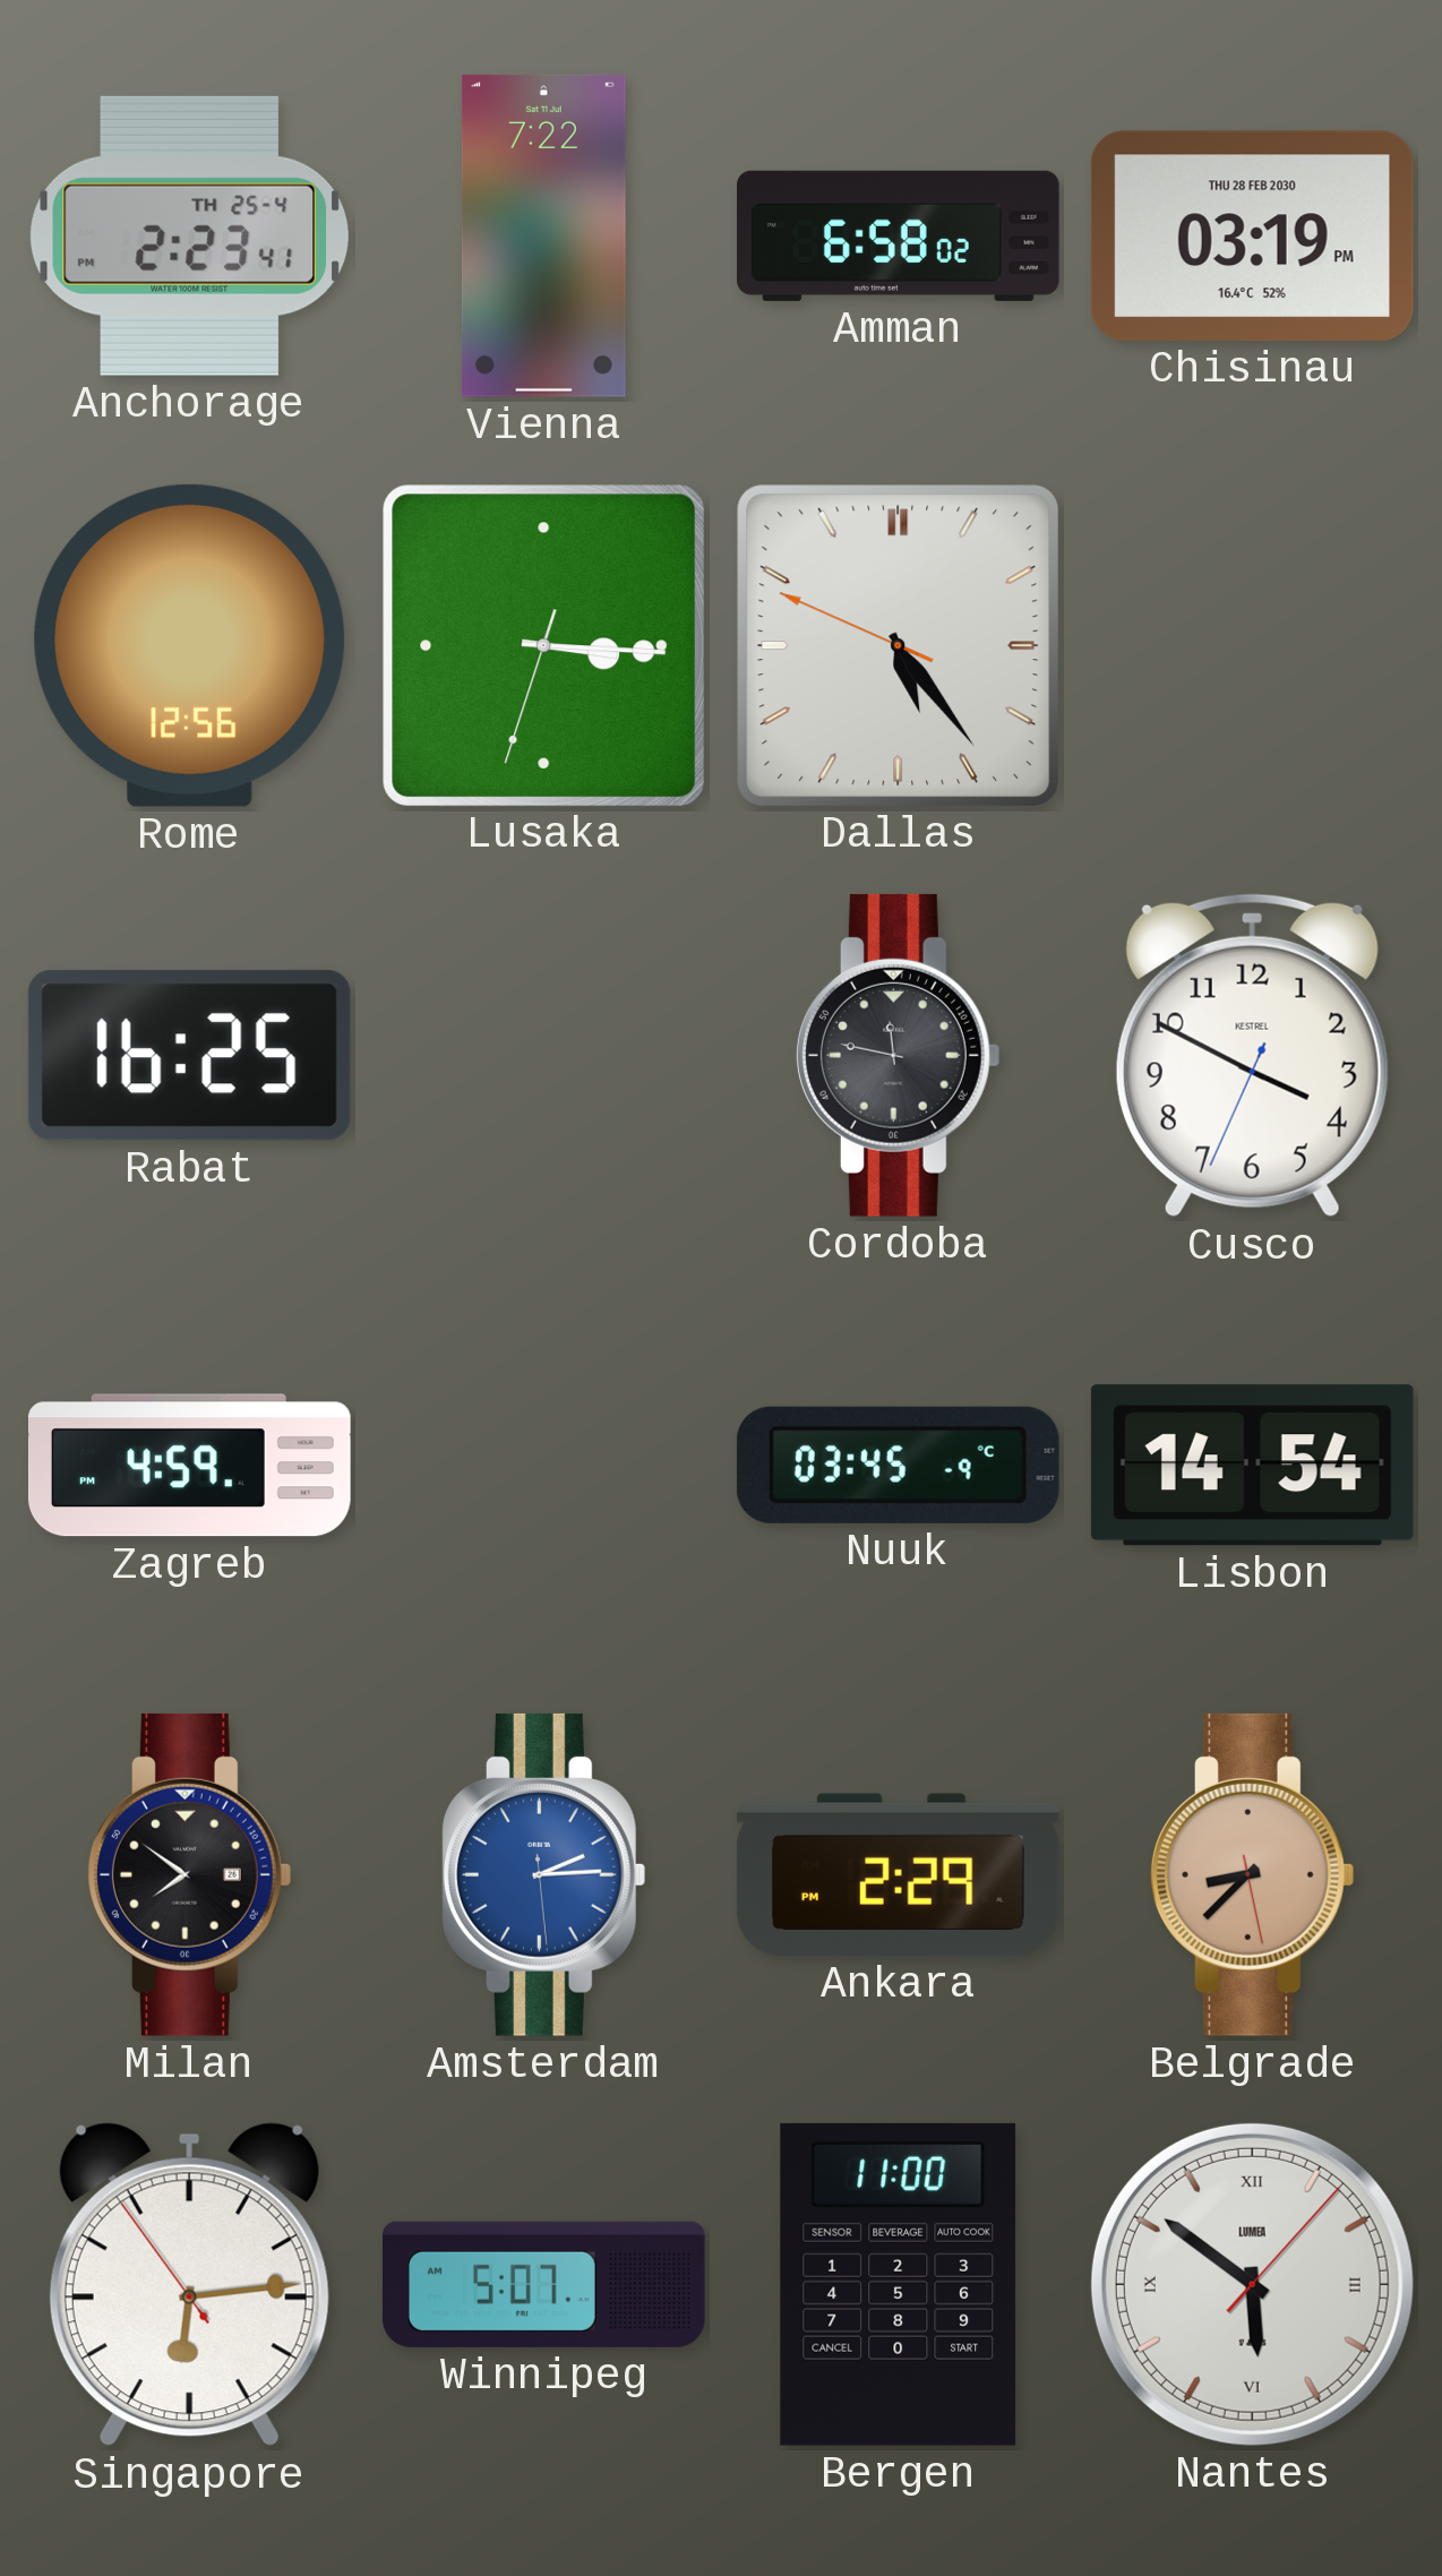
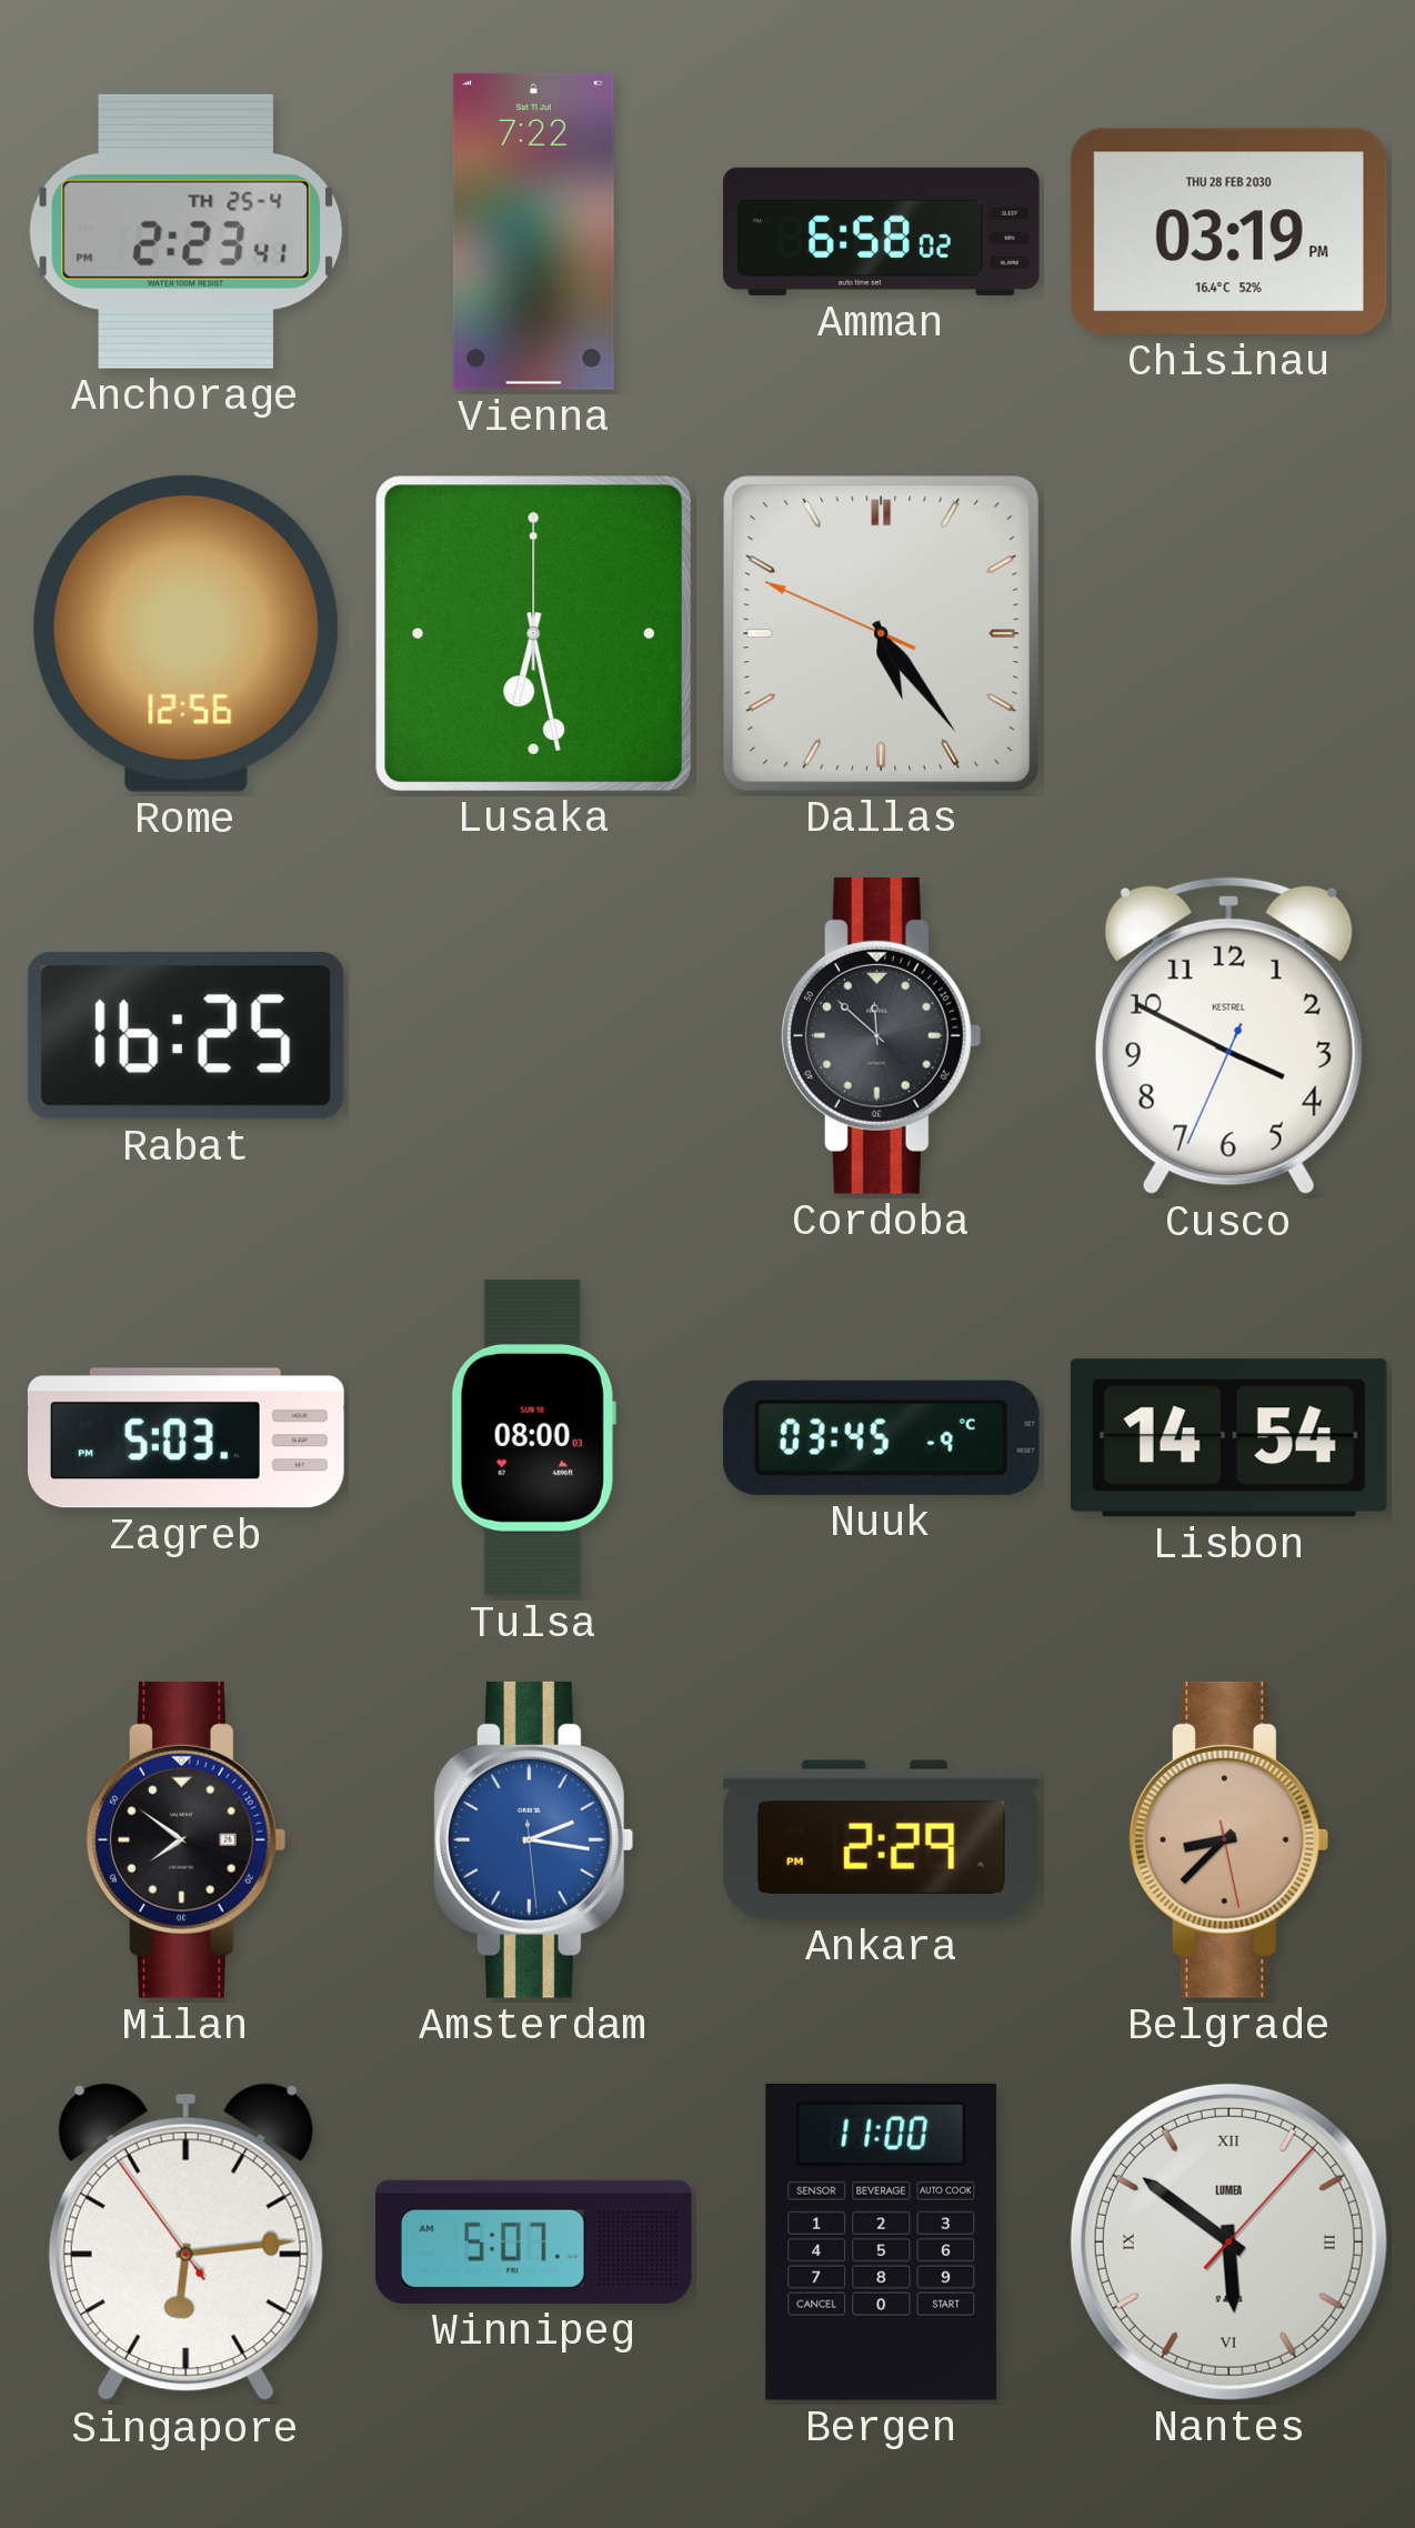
Lusaka: 3:15 -> 6:28
Cordoba: 11:47 -> 11:52
Zagreb: 4:59 -> 5:03
Tulsa: none -> 08:00
Amsterdam: 2:14 -> 2:16
